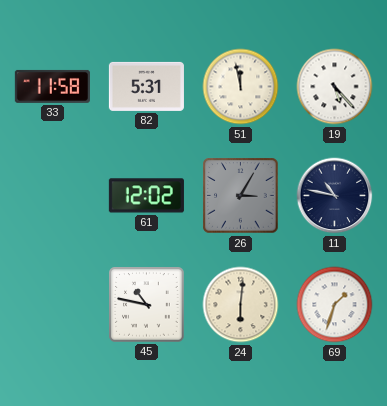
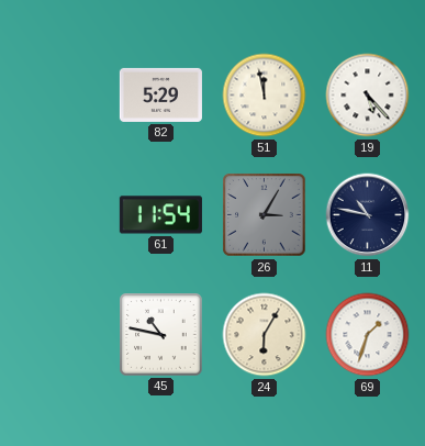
33: 11:58 -> none
82: 5:31 -> 5:29
61: 12:02 -> 11:54
24: 6:01 -> 6:05
